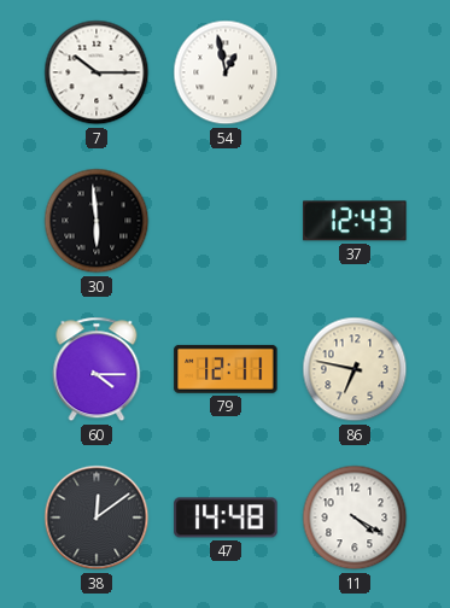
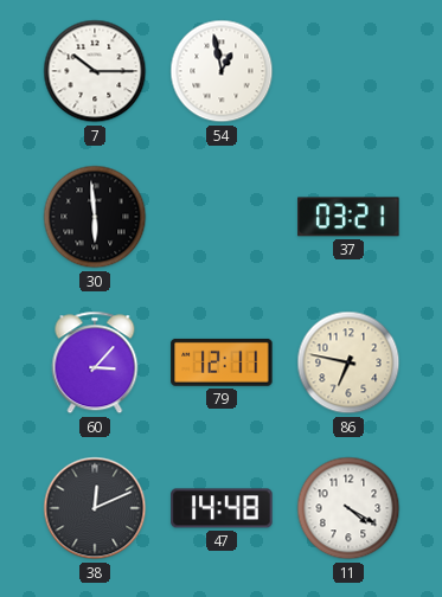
37: 12:43 -> 03:21
60: 4:15 -> 3:07
38: 12:09 -> 12:11
